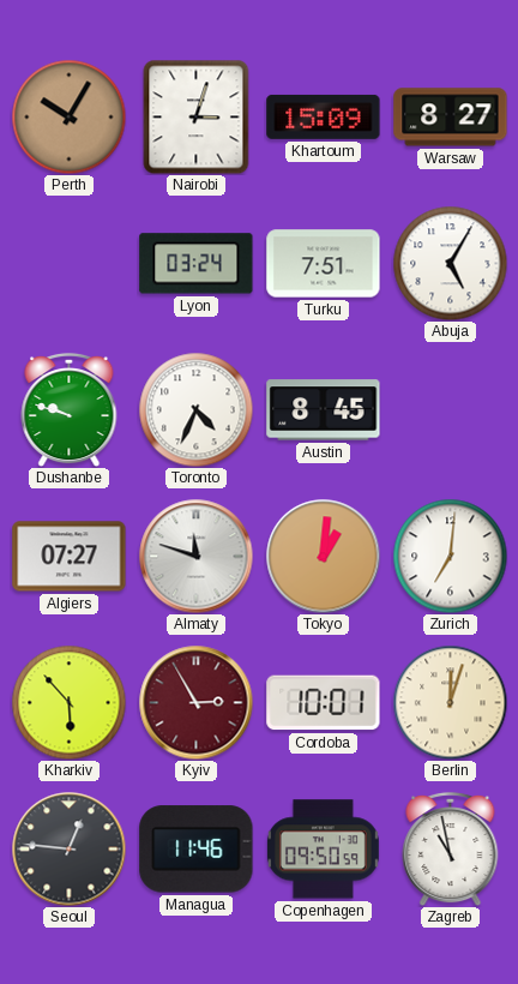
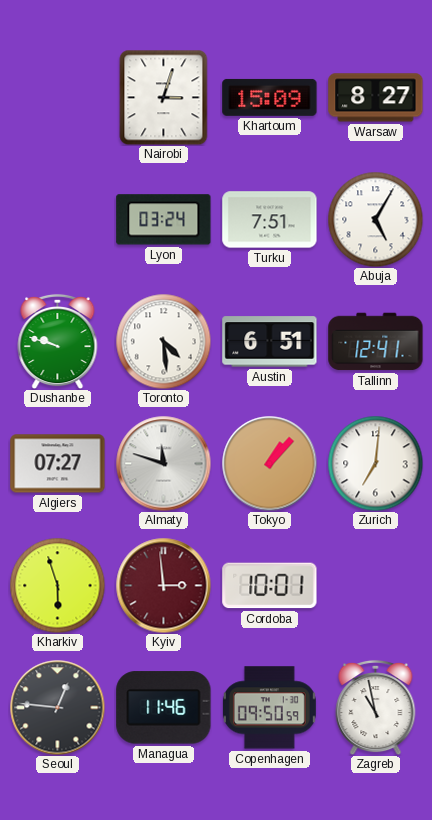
Perth: 10:05 -> none
Toronto: 4:34 -> 4:29
Austin: 8:45 -> 6:51
Tallinn: none -> 12:41
Tokyo: 1:01 -> 1:07
Kharkiv: 5:53 -> 5:57
Kyiv: 2:55 -> 2:59
Berlin: 12:03 -> none
